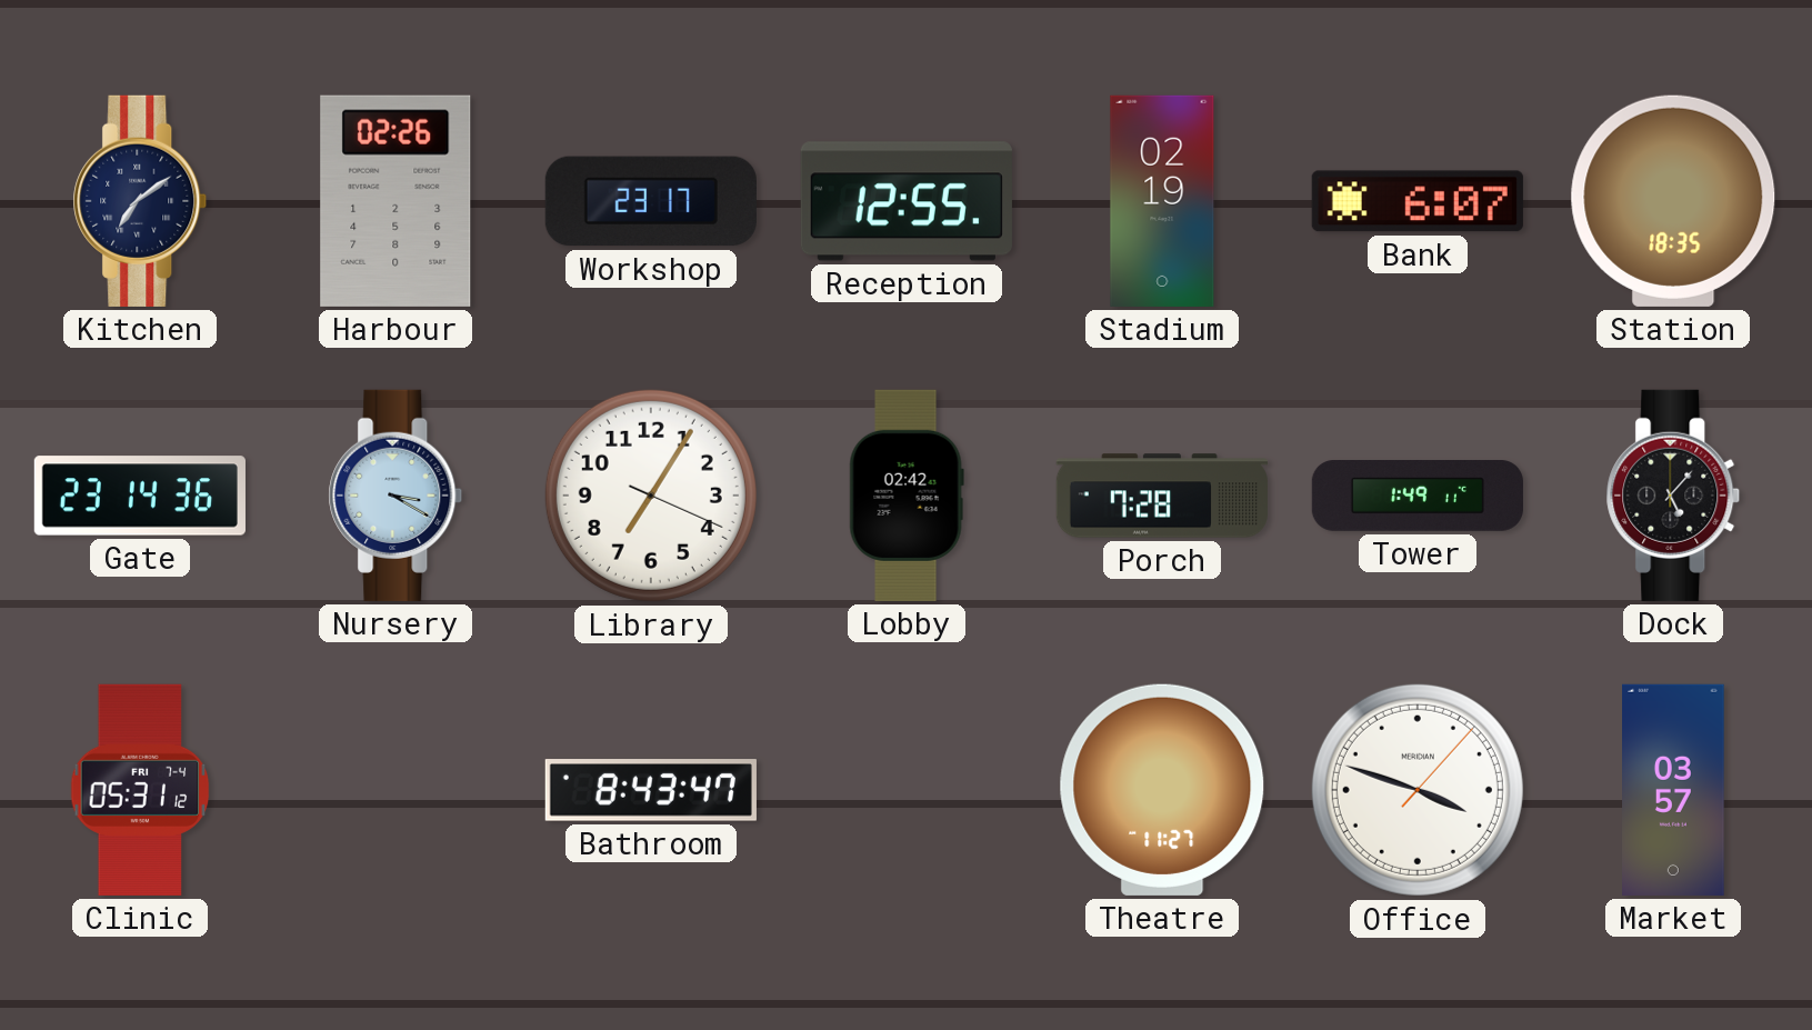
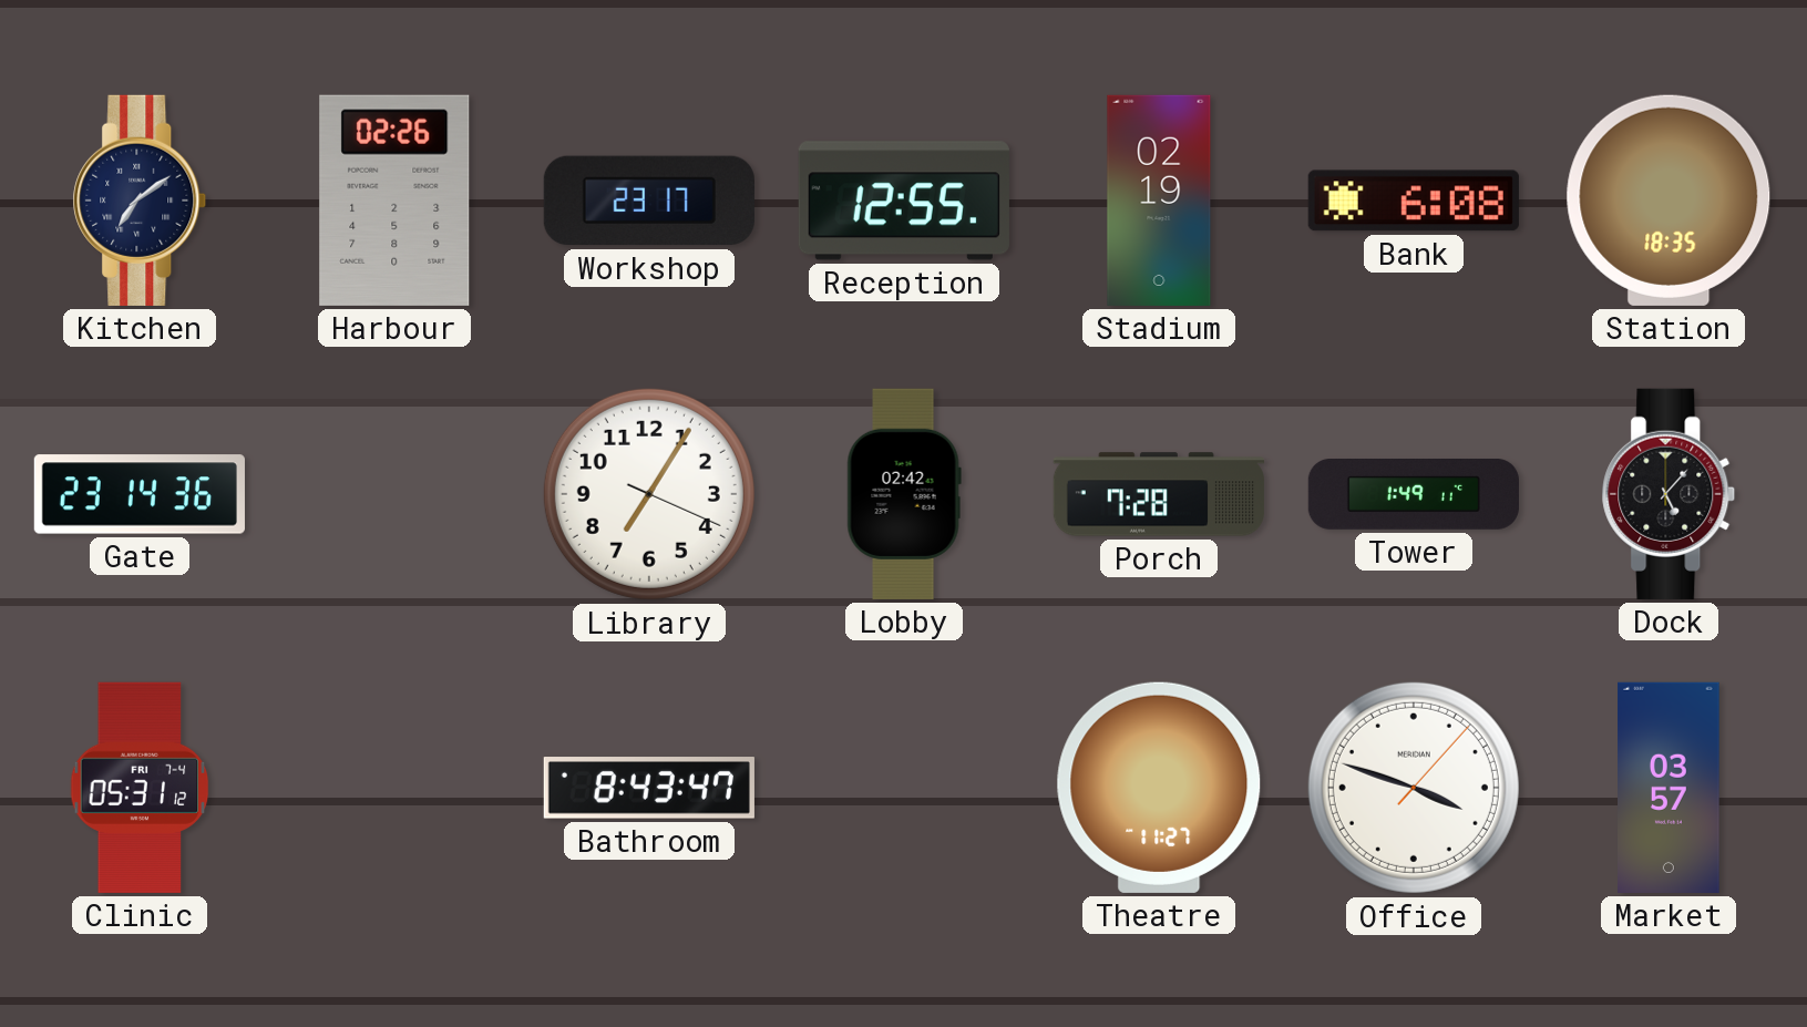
Bank: 6:07 -> 6:08
Nursery: 3:20 -> none
